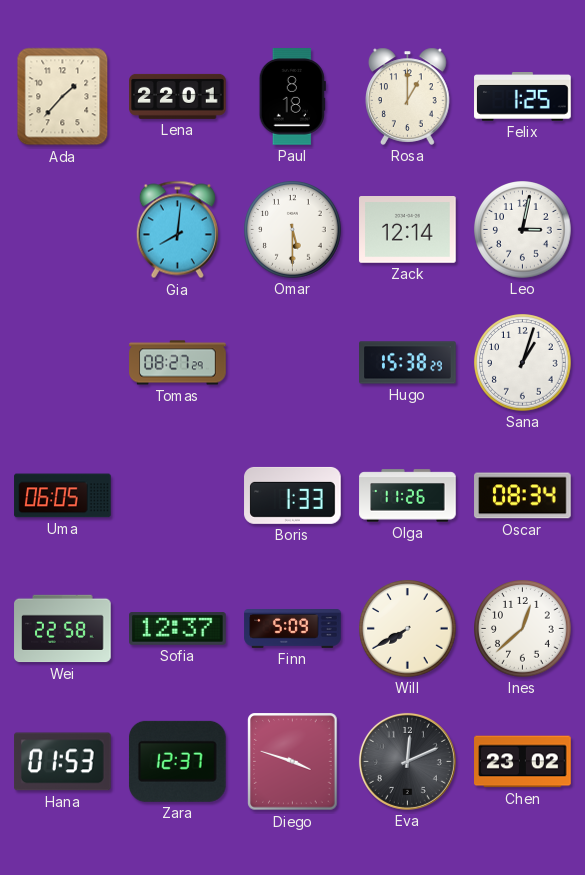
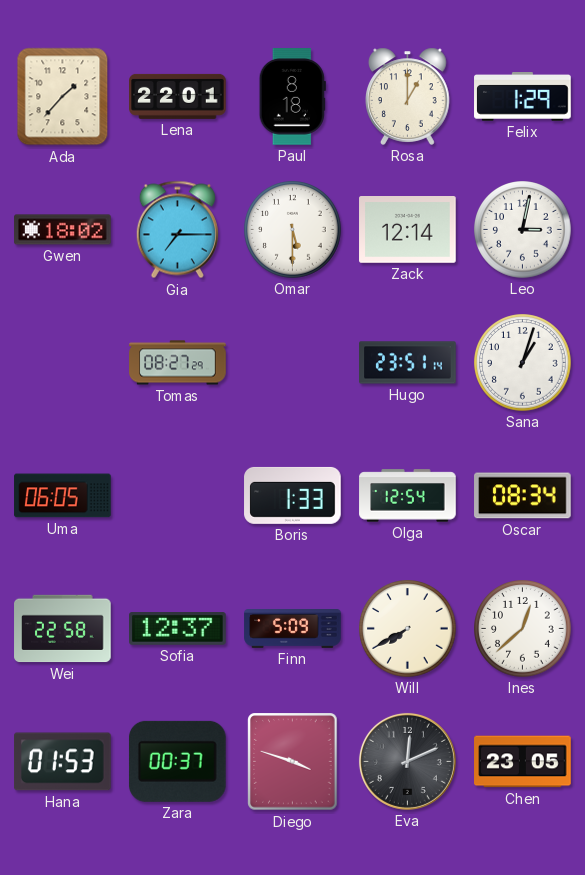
Felix: 1:25 -> 1:29
Gwen: none -> 18:02
Gia: 8:01 -> 7:15
Hugo: 15:38 -> 23:51
Olga: 11:26 -> 12:54
Zara: 12:37 -> 00:37
Chen: 23:02 -> 23:05
